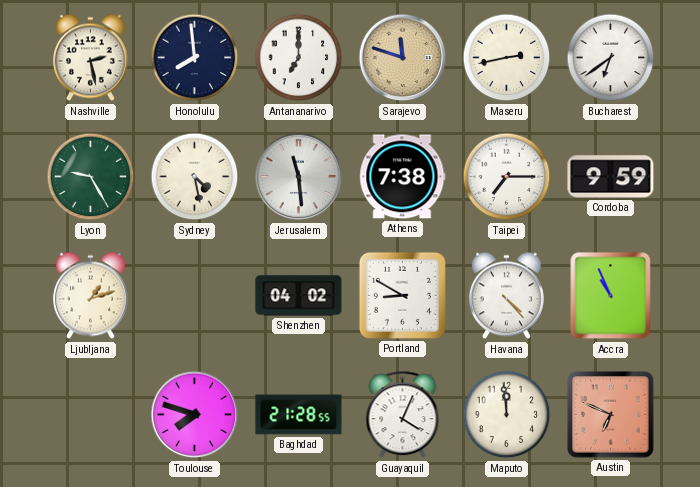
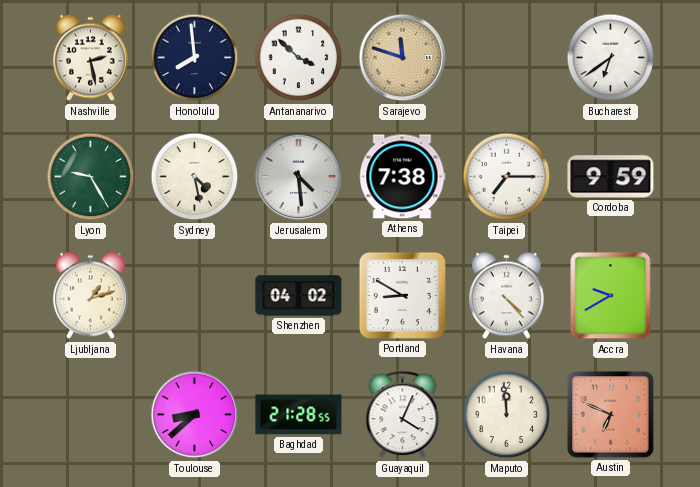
Antananarivo: 7:00 -> 3:52
Maseru: 2:43 -> none
Jerusalem: 11:29 -> 4:29
Accra: 10:56 -> 9:40
Toulouse: 7:48 -> 8:38
